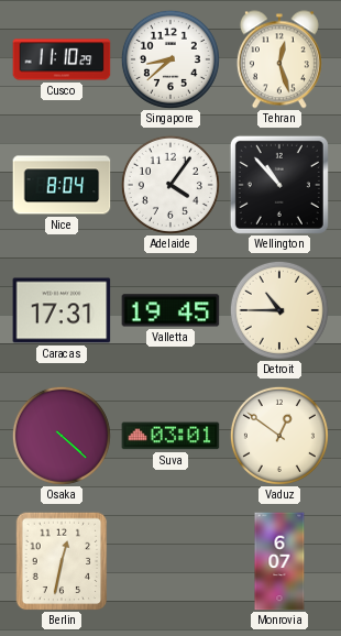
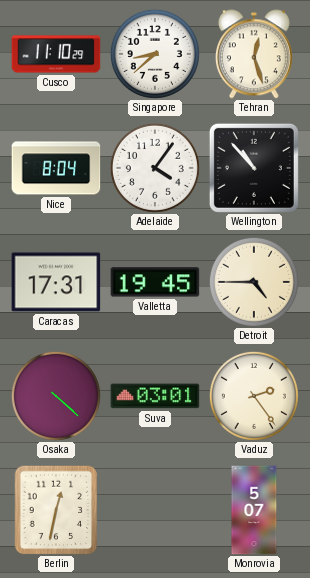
Detroit: 10:45 -> 4:45
Vaduz: 12:51 -> 2:24
Monrovia: 6:07 -> 5:07
